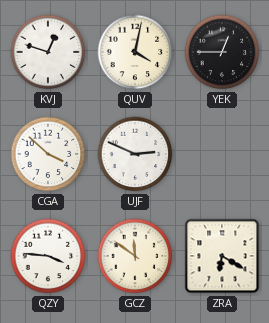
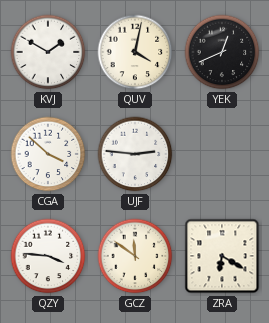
KVJ: 12:48 -> 1:50
YEK: 12:45 -> 12:41
UJF: 2:49 -> 2:46
